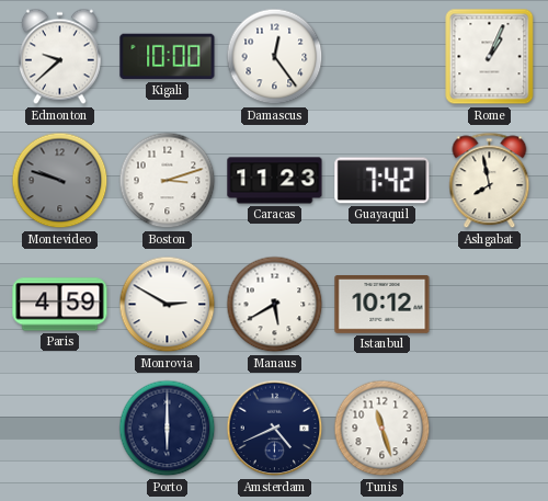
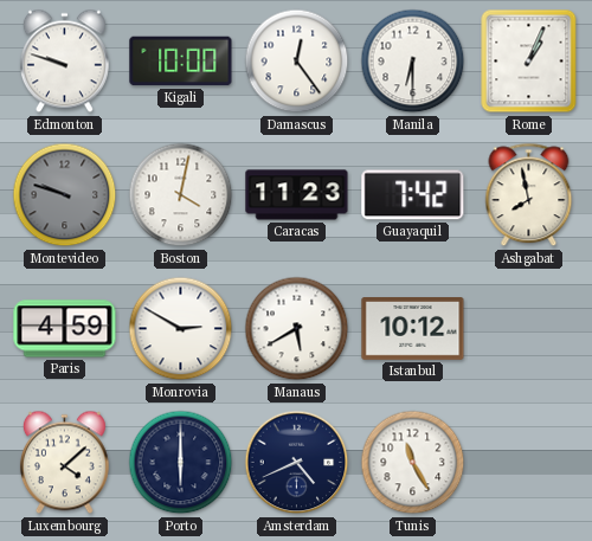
Edmonton: 9:38 -> 9:48
Manila: none -> 6:30
Boston: 3:12 -> 4:02
Luxembourg: none -> 4:08
Tunis: 11:27 -> 11:25
